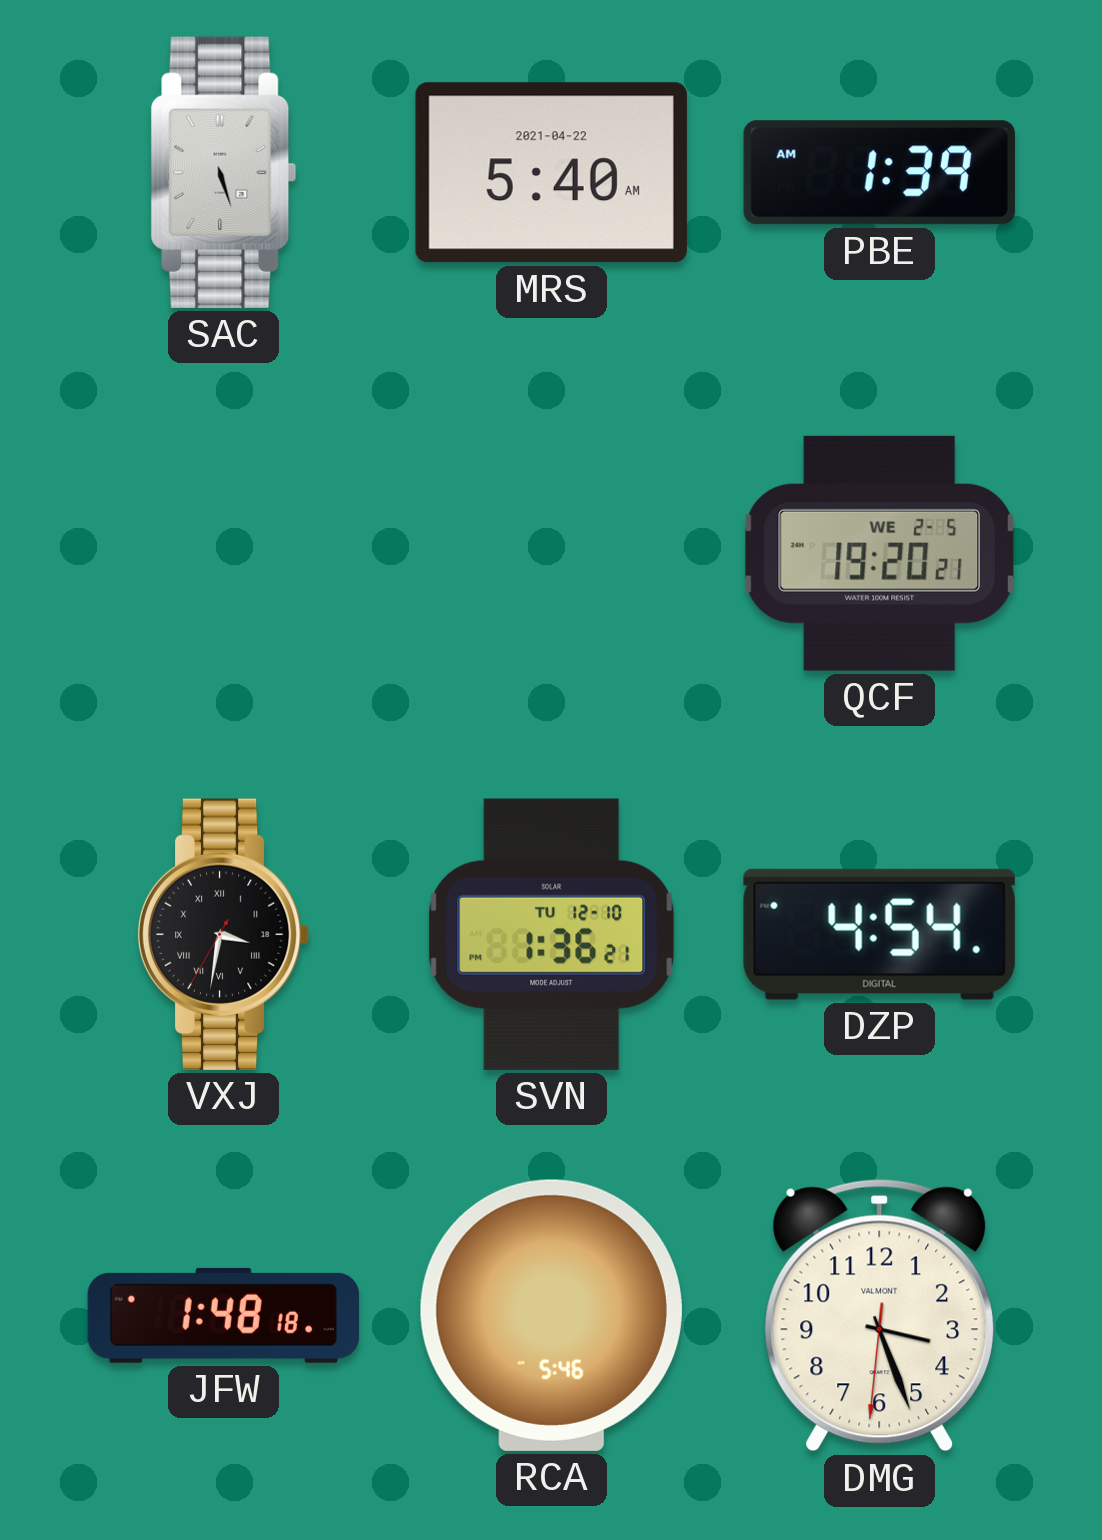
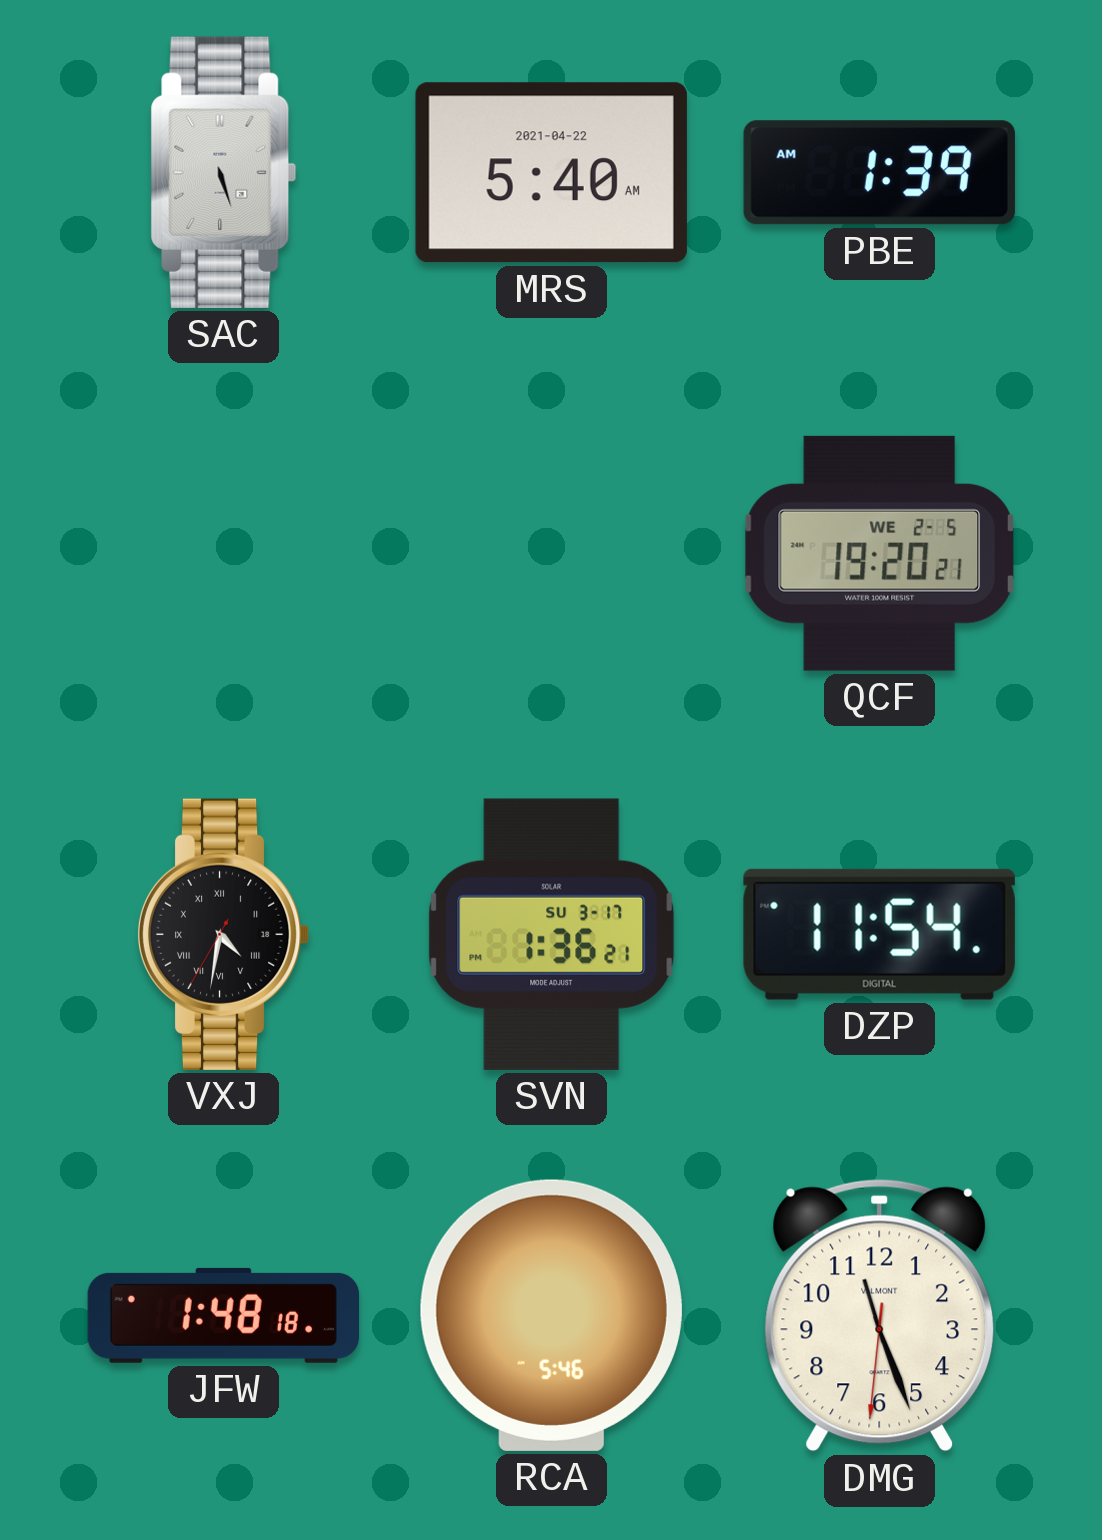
VXJ: 3:31 -> 4:31
SVN date: TU 12-10 -> SU 3-17
DZP: 4:54 -> 11:54
DMG: 3:26 -> 11:26
